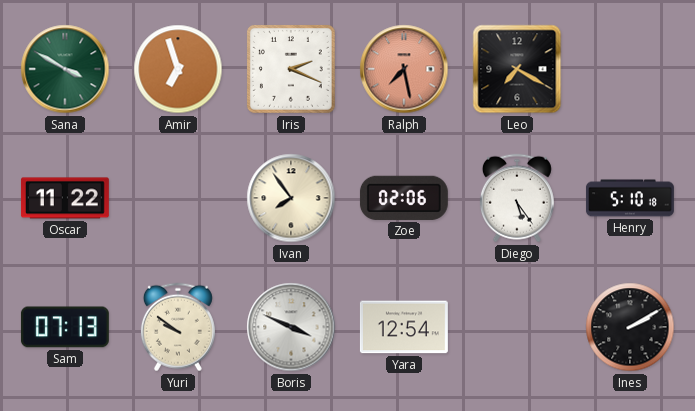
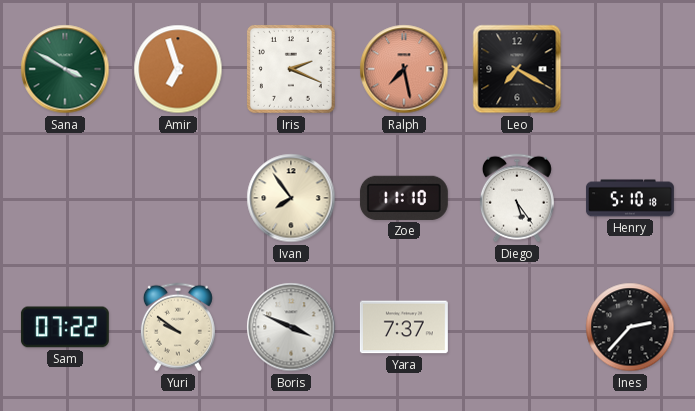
Oscar: 11:22 -> none
Zoe: 02:06 -> 11:10
Sam: 07:13 -> 07:22
Yara: 12:54 -> 7:37
Ines: 2:10 -> 2:37
